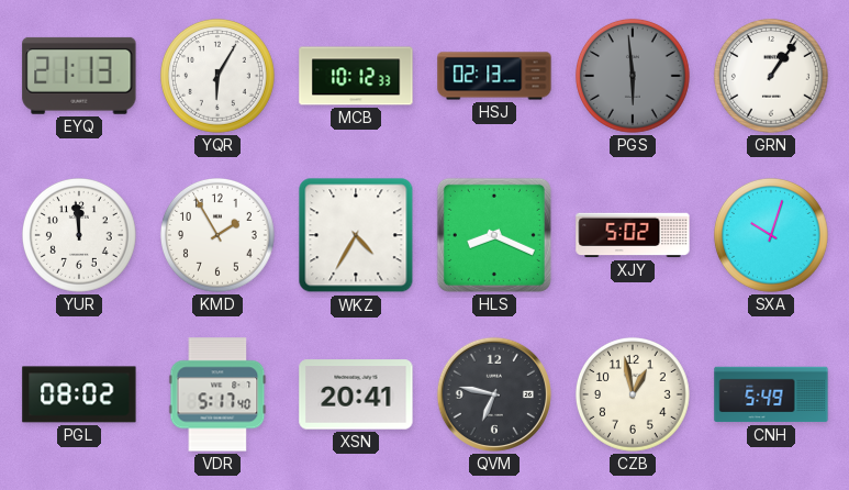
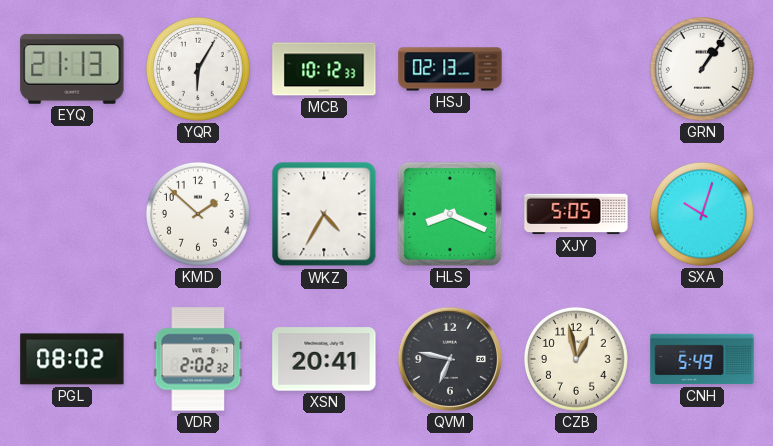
PGS: 5:59 -> none
YUR: 11:59 -> none
KMD: 1:55 -> 1:52
XJY: 5:02 -> 5:05
VDR: 5:17 -> 2:02
